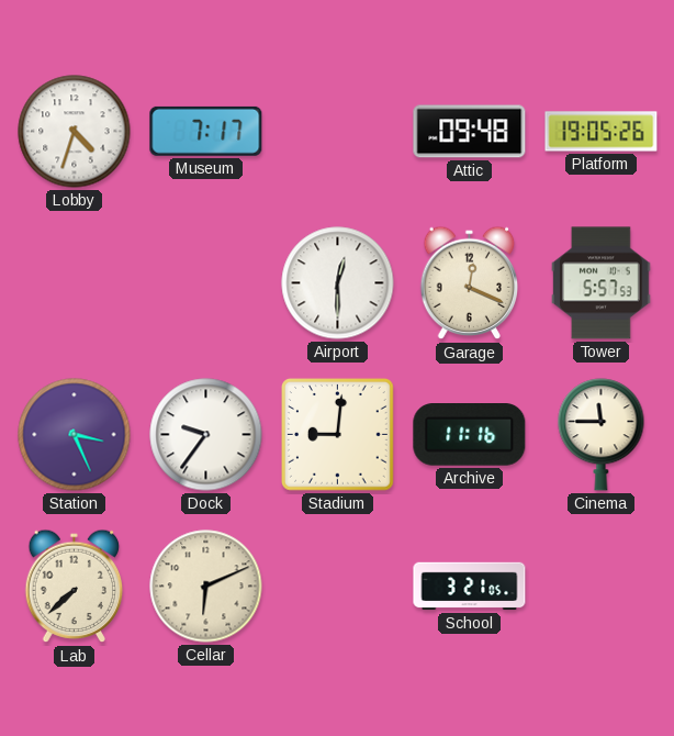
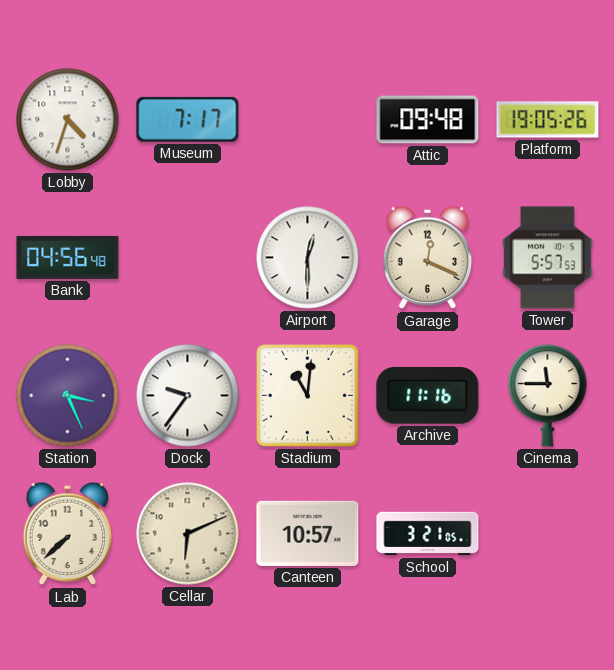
Bank: none -> 04:56
Stadium: 9:01 -> 11:01
Canteen: none -> 10:57
